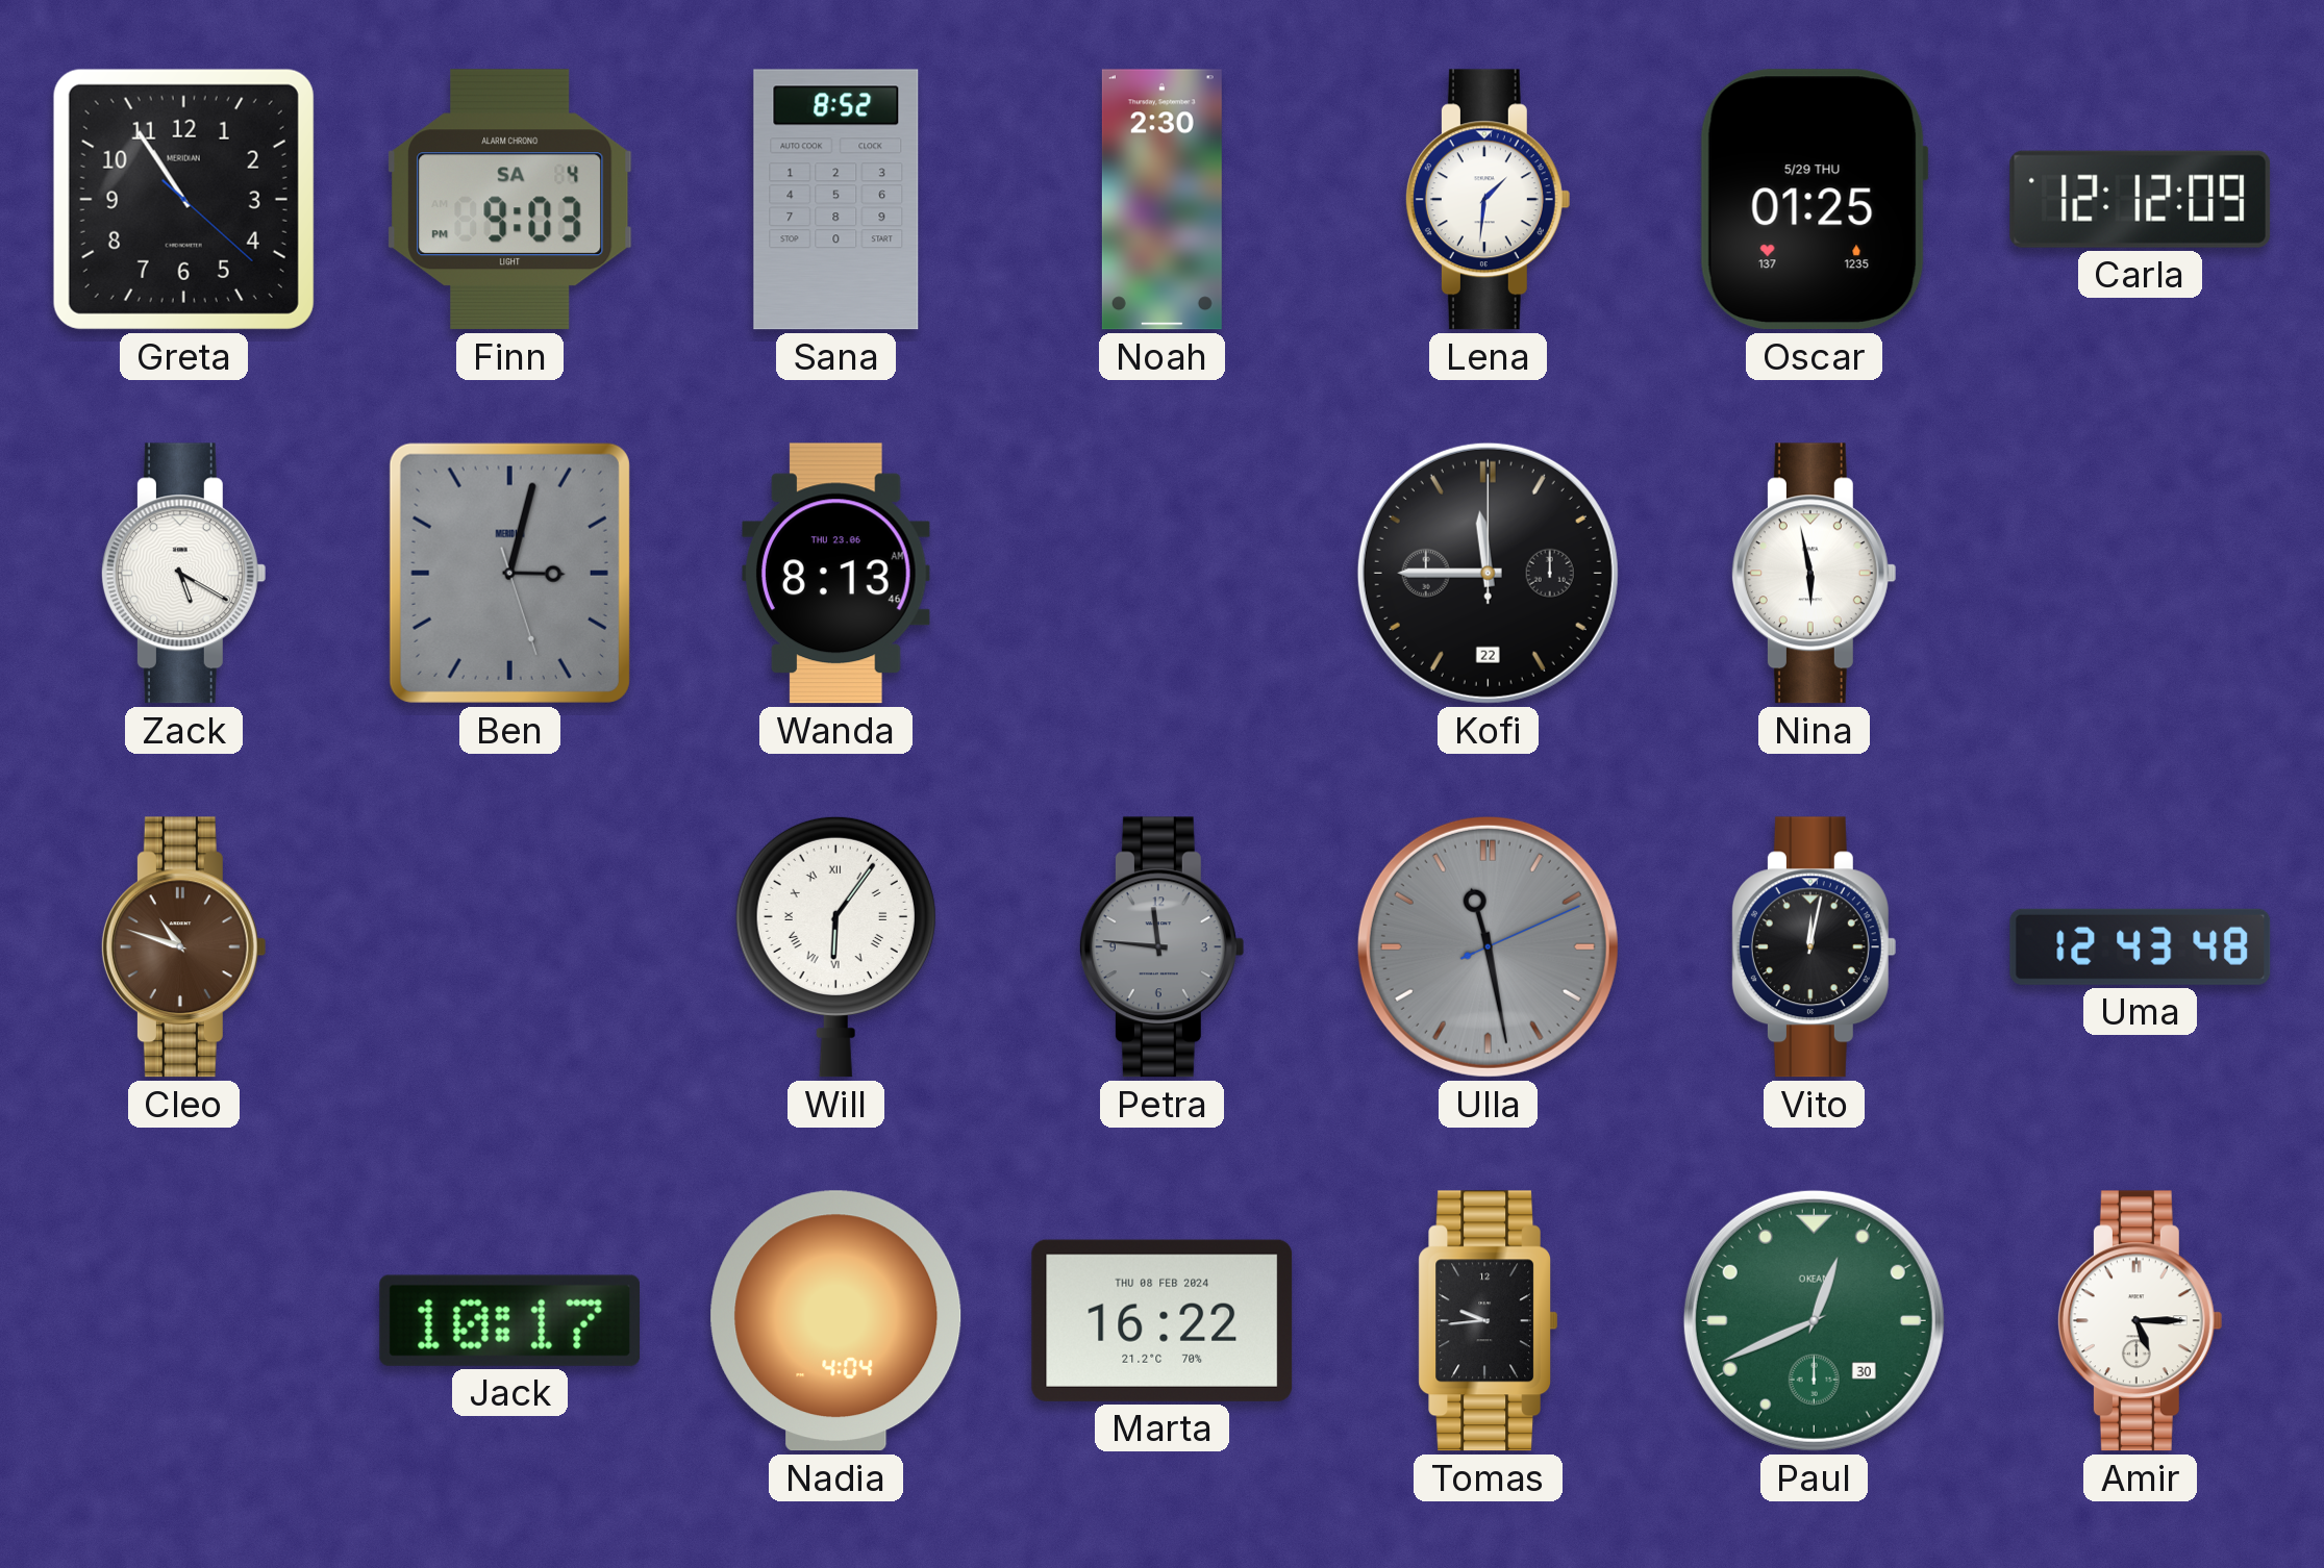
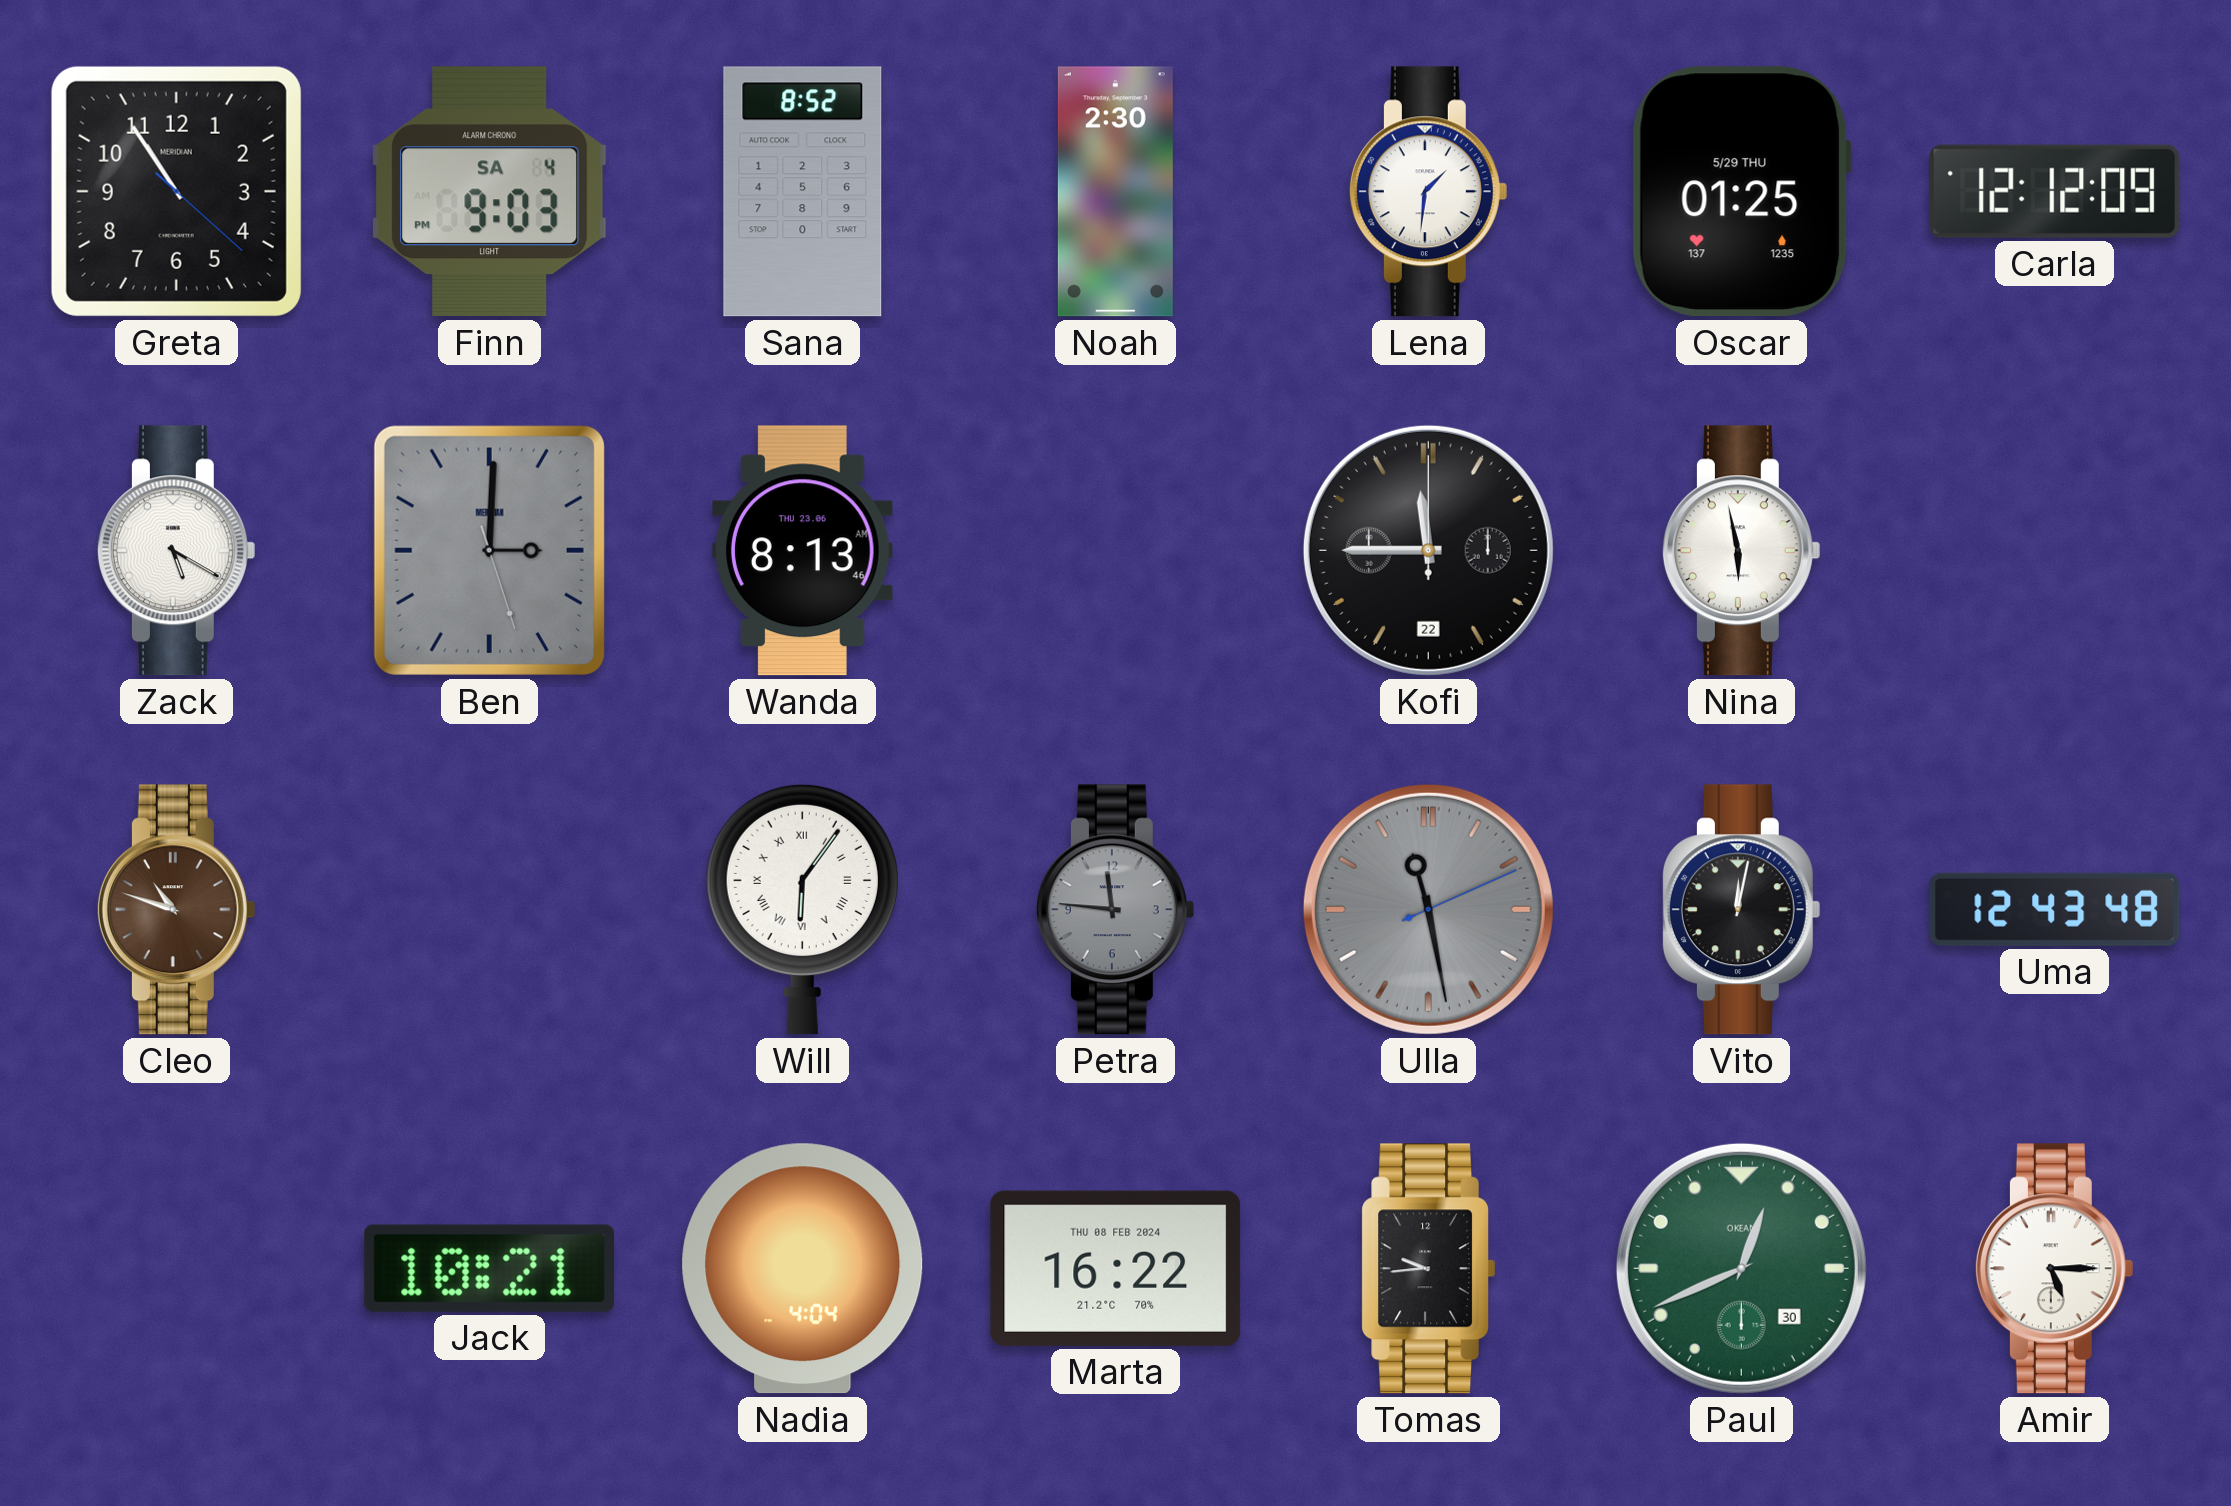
Ben: 3:02 -> 3:00
Jack: 10:17 -> 10:21
